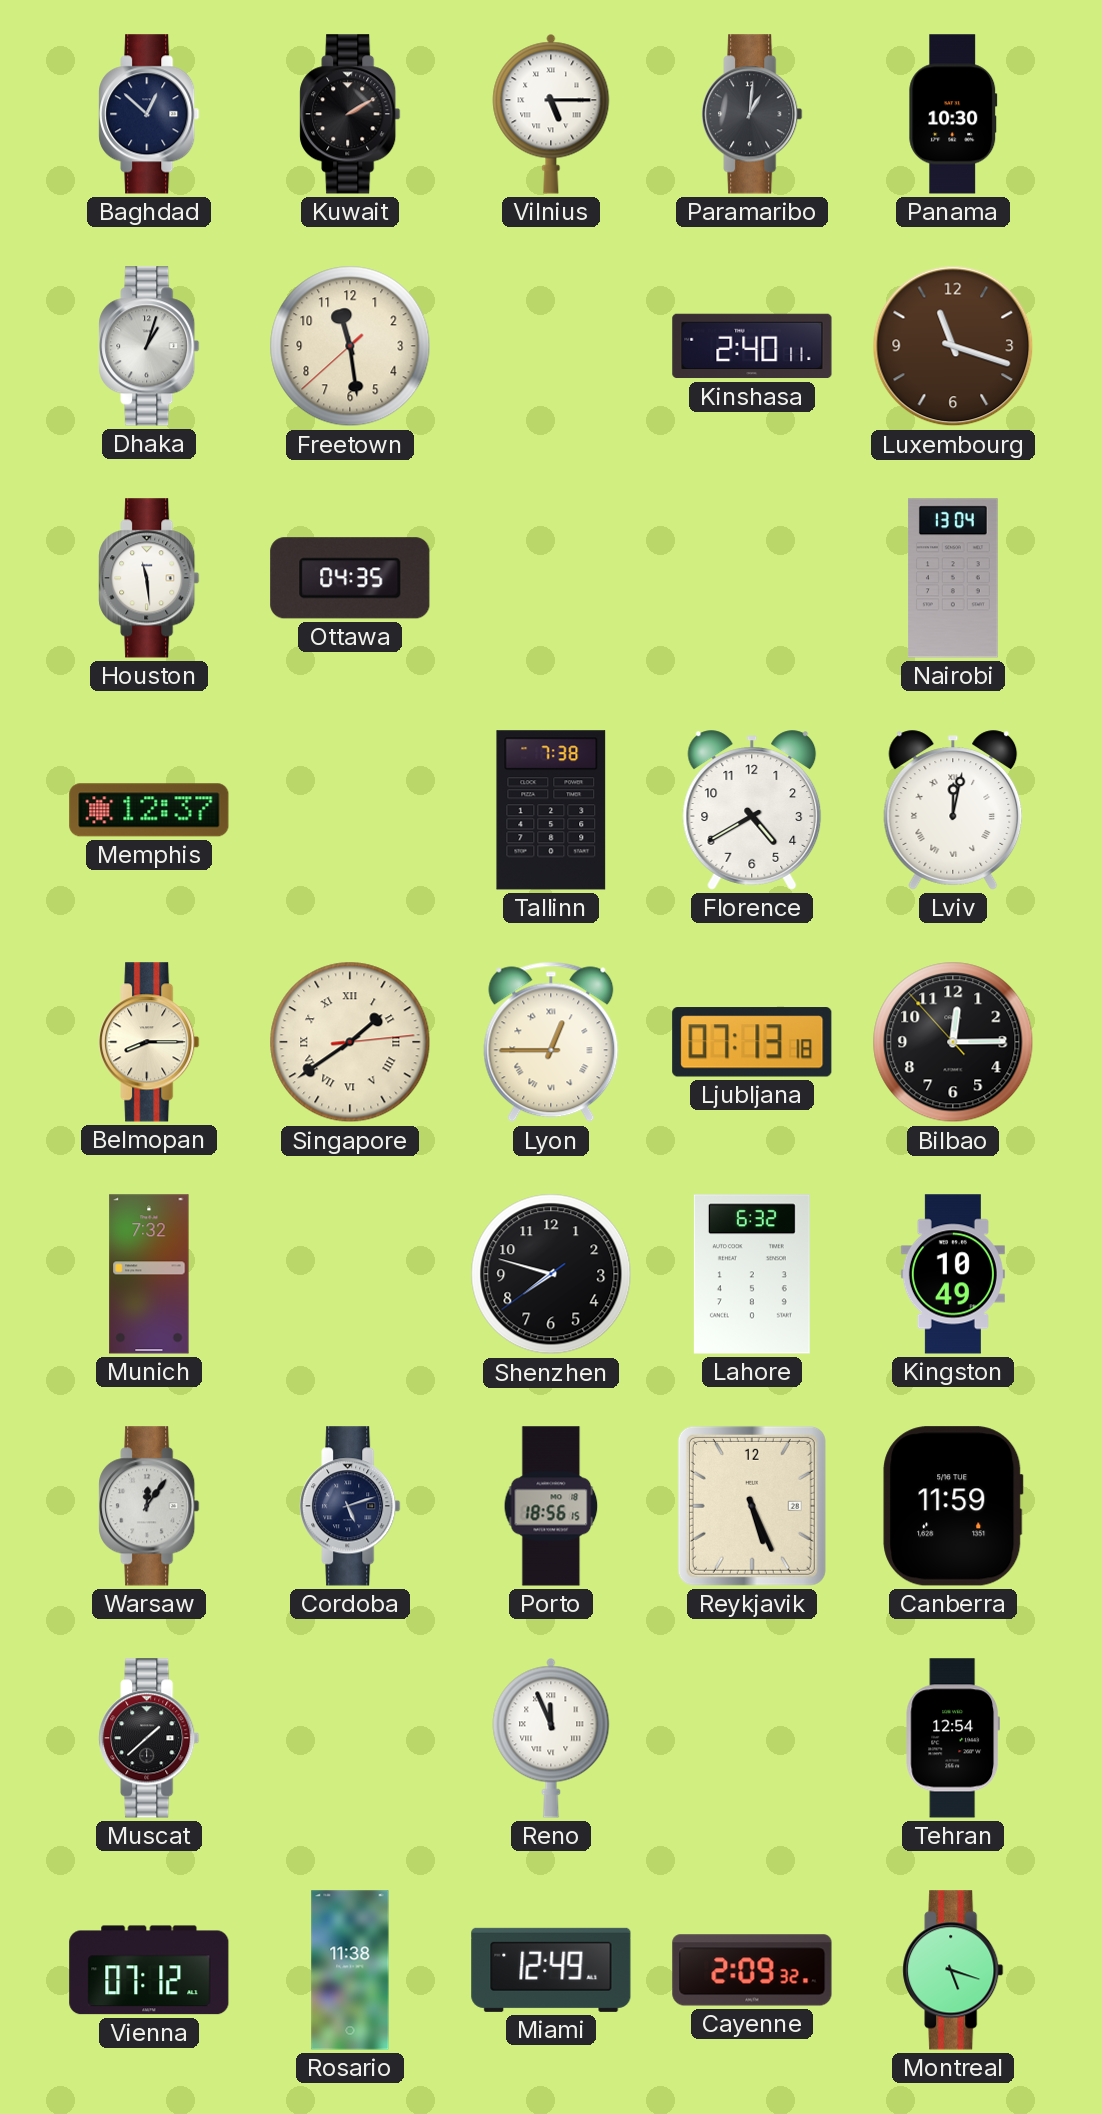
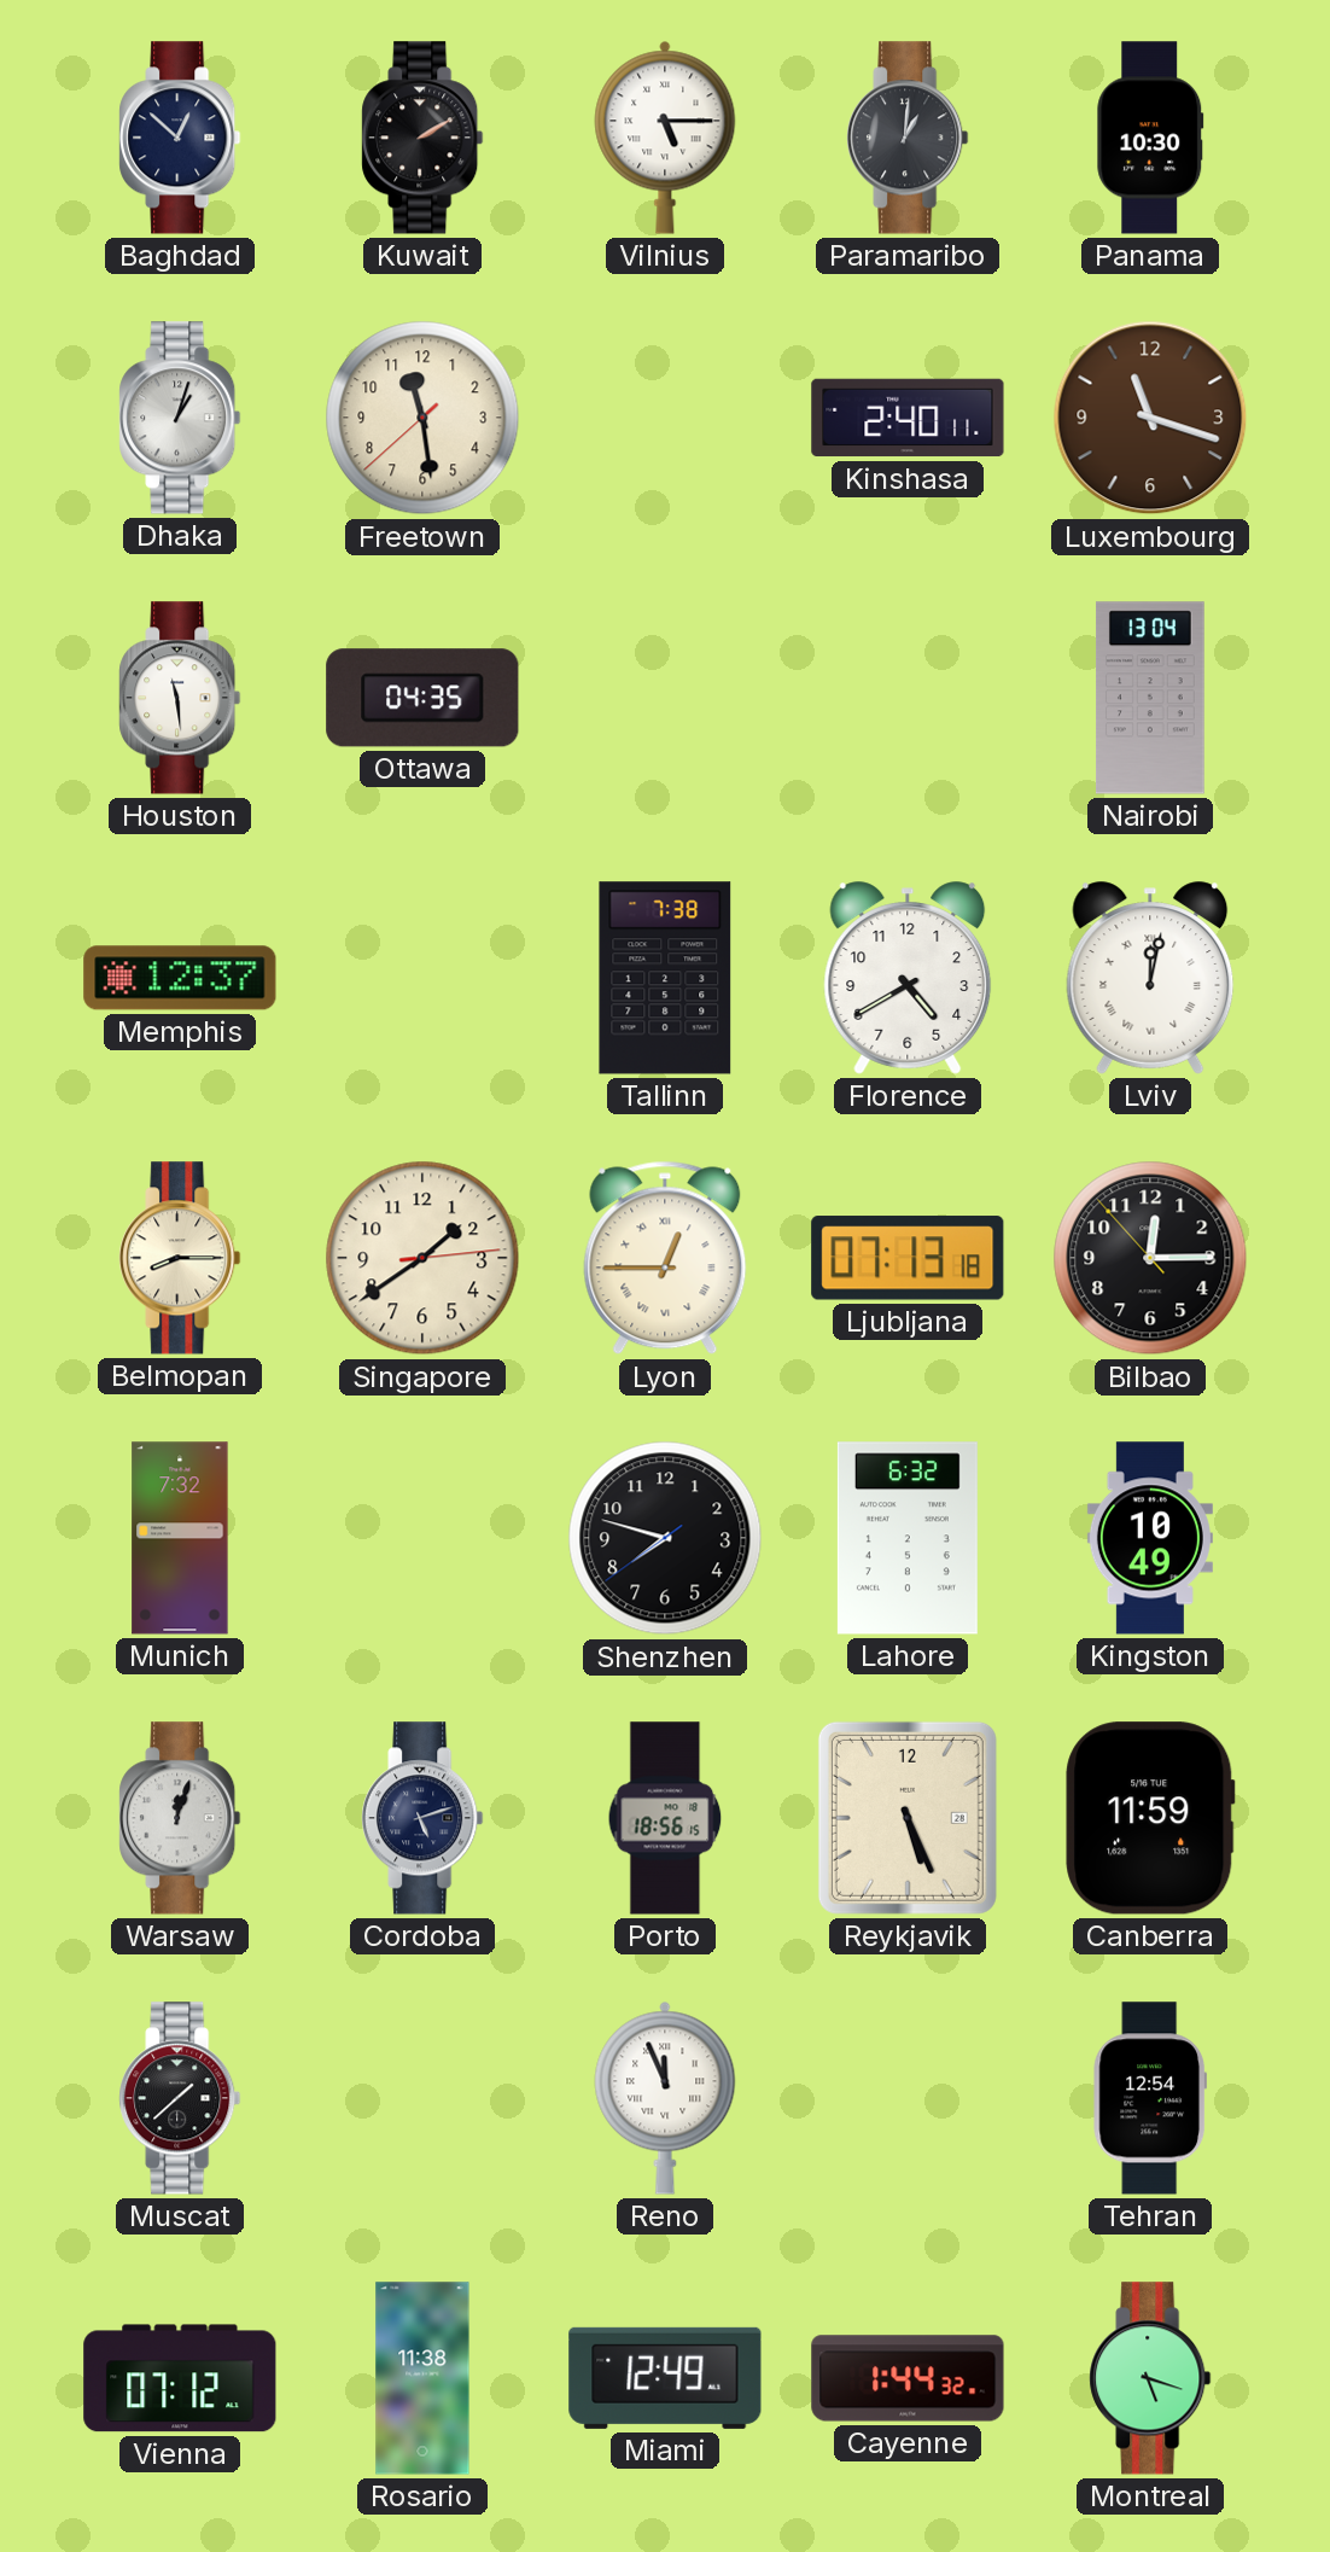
Singapore numerals: Roman -> Arabic
Warsaw: 12:06 -> 12:03
Cayenne: 2:09 -> 1:44
